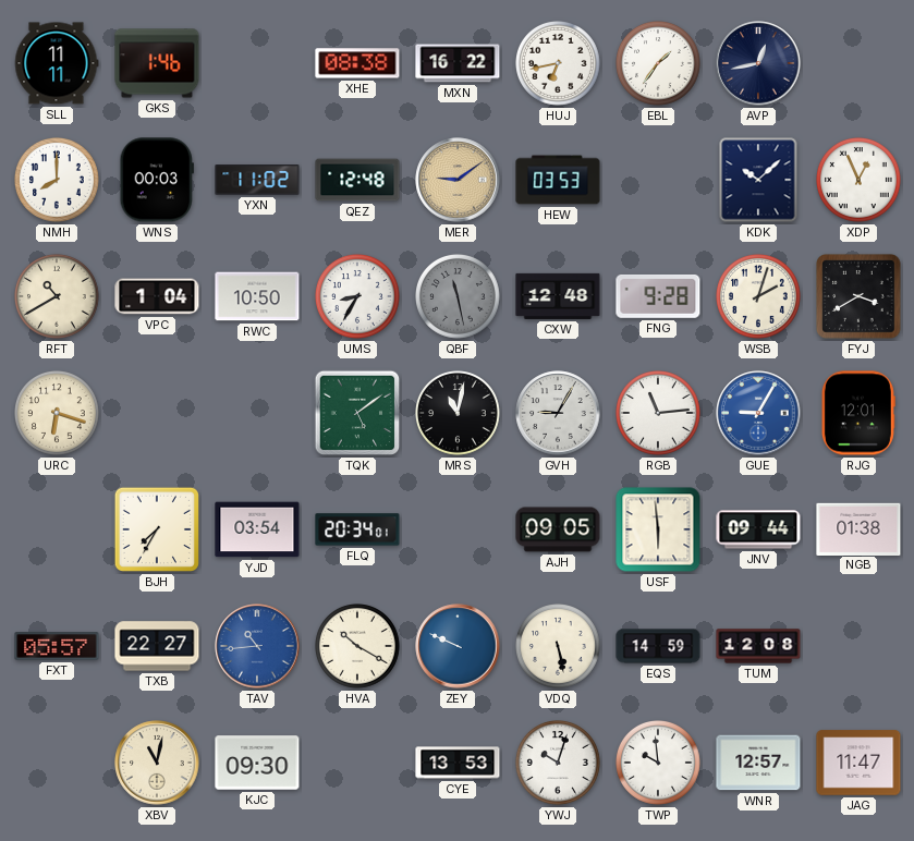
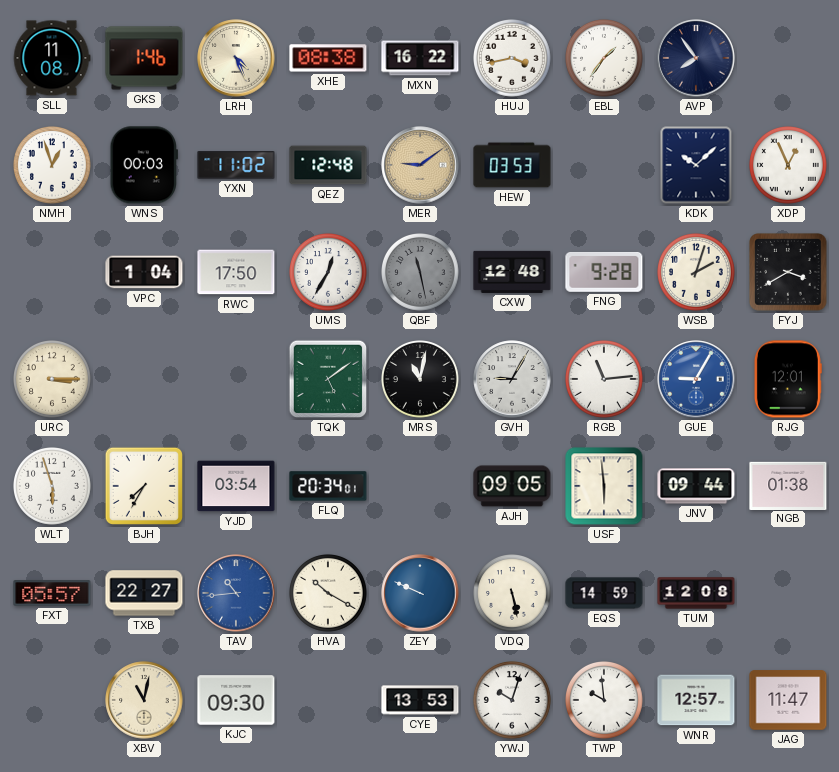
SLL: 11:11 -> 11:08
LRH: none -> 4:26
HUJ: 6:43 -> 3:43
AVP: 12:43 -> 7:54
NMH: 8:00 -> 12:57
RFT: 10:40 -> none
RWC: 10:50 -> 17:50
UMS: 8:35 -> 12:35
URC: 6:18 -> 3:15
WLT: none -> 5:57
